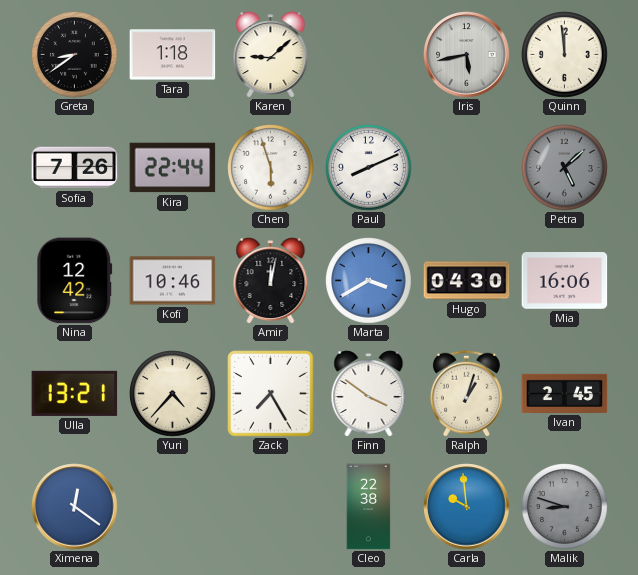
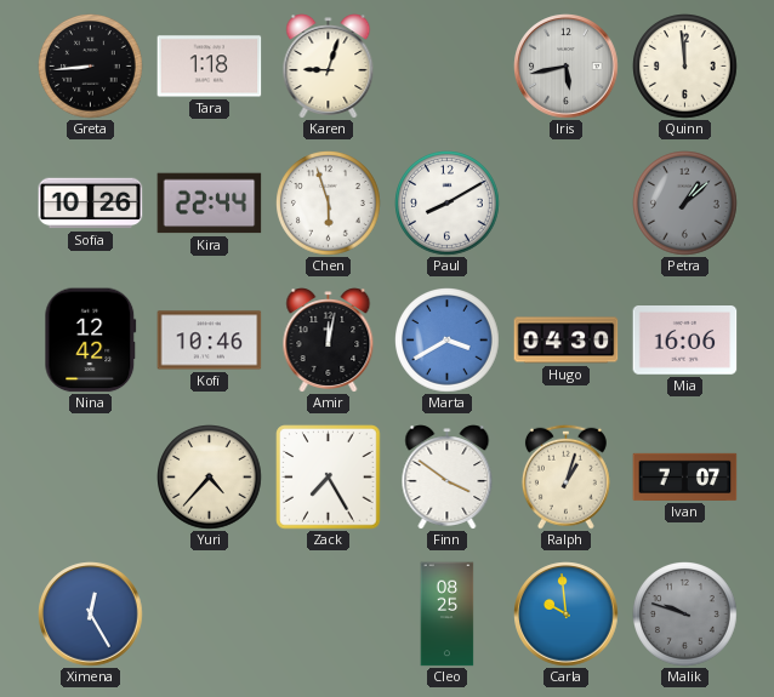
Greta: 8:39 -> 8:44
Karen: 9:08 -> 9:03
Sofia: 7:26 -> 10:26
Paul: 8:11 -> 8:10
Petra: 5:08 -> 1:08
Ulla: 13:21 -> none
Ivan: 2:45 -> 7:07
Ximena: 12:21 -> 12:25
Cleo: 22:38 -> 08:25
Malik: 8:48 -> 9:48
